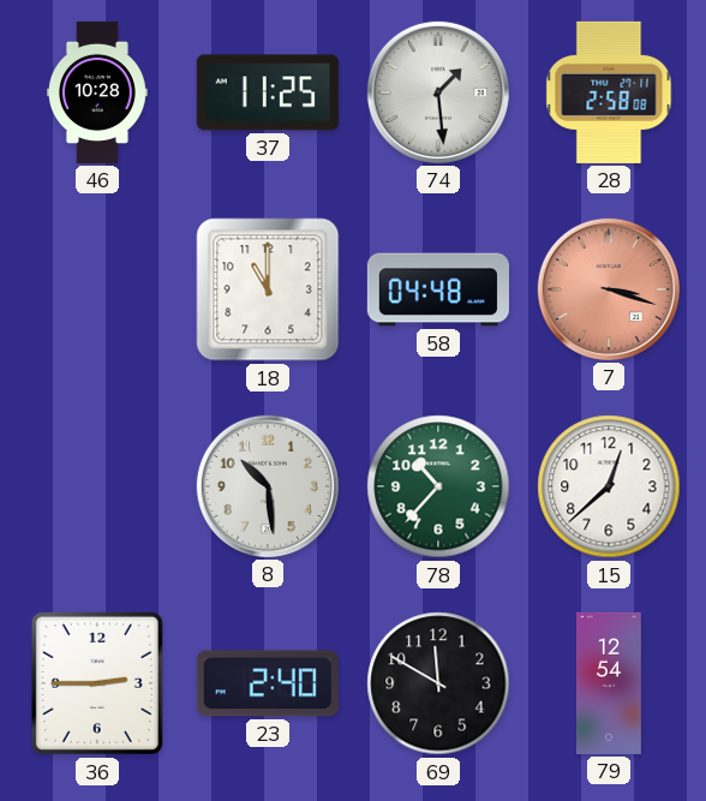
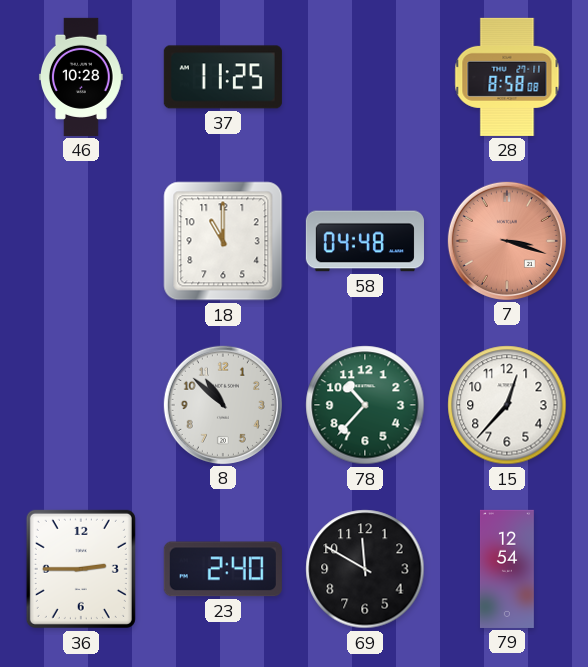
74: 1:29 -> none
28: 2:58 -> 8:58
8: 10:29 -> 10:52
15: 12:38 -> 12:37
